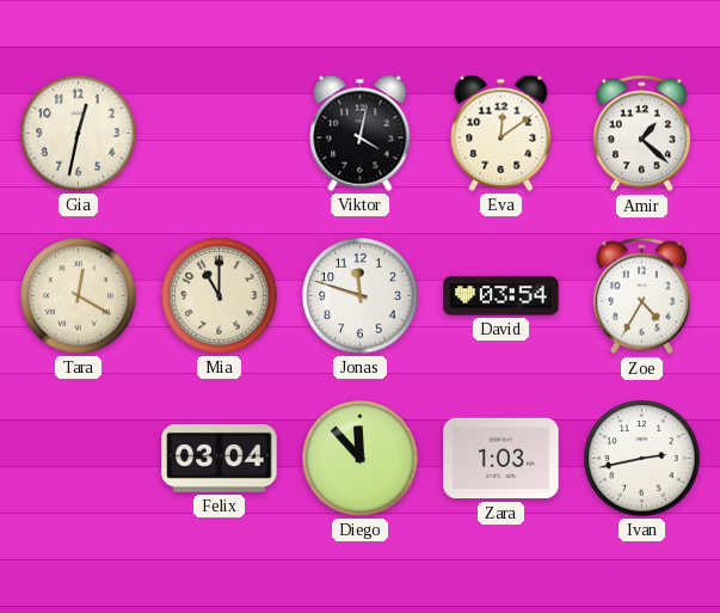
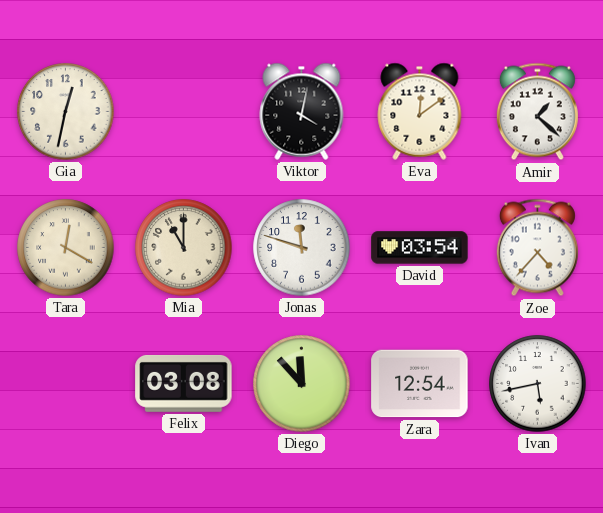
Zoe: 4:35 -> 4:37
Felix: 03:04 -> 03:08
Zara: 1:03 -> 12:54
Ivan: 2:43 -> 5:43
